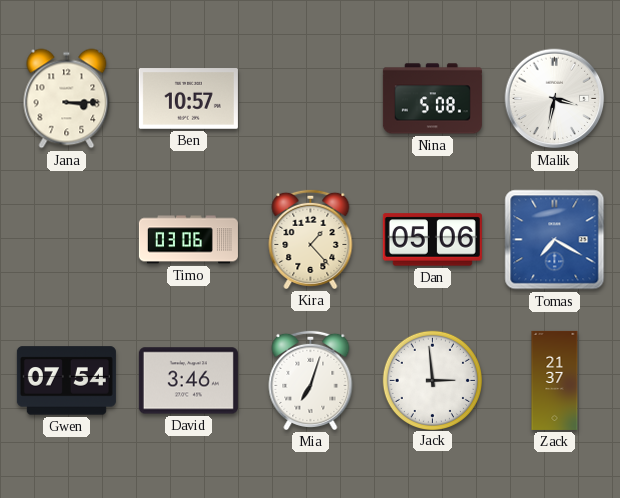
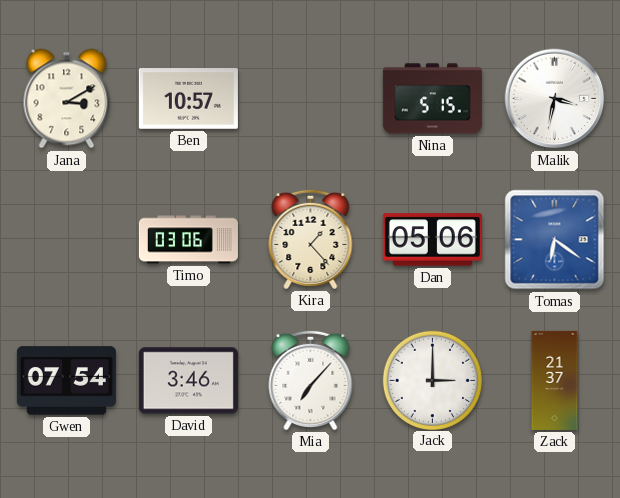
Jana: 3:15 -> 3:10
Nina: 5:08 -> 5:15
Tomas: 7:20 -> 6:21
Mia: 7:03 -> 7:07
Jack: 2:59 -> 3:00
